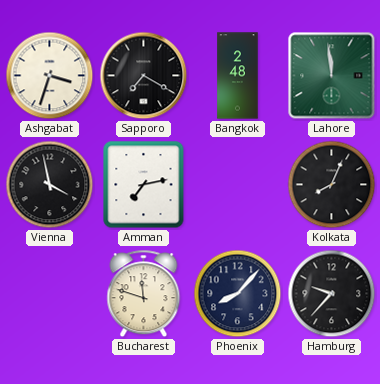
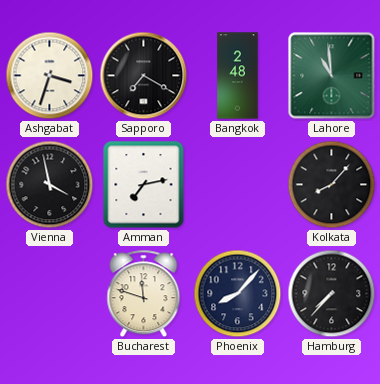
Lahore: 11:59 -> 10:59
Kolkata: 8:04 -> 8:07
Hamburg: 9:37 -> 7:37
